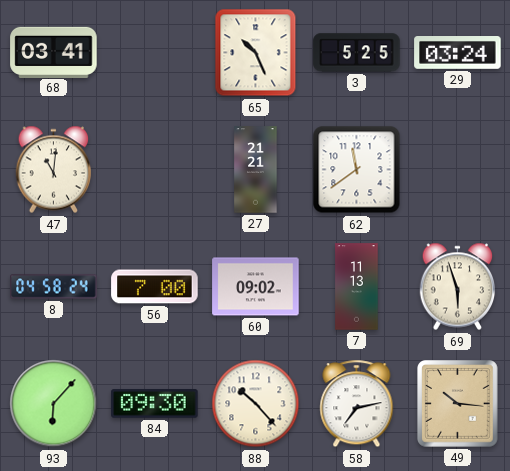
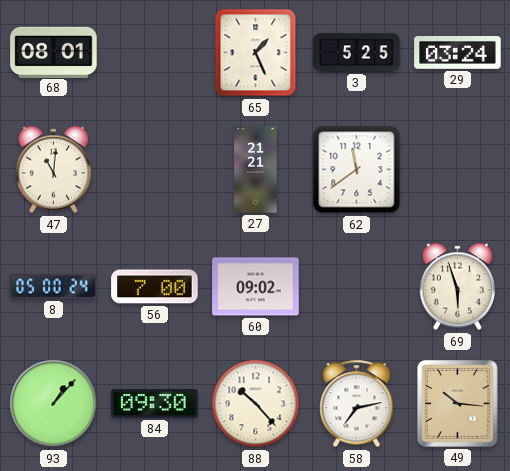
68: 03:41 -> 08:01
65: 10:26 -> 1:26
8: 04:58 -> 05:00
7: 11:13 -> none
93: 6:07 -> 1:07
